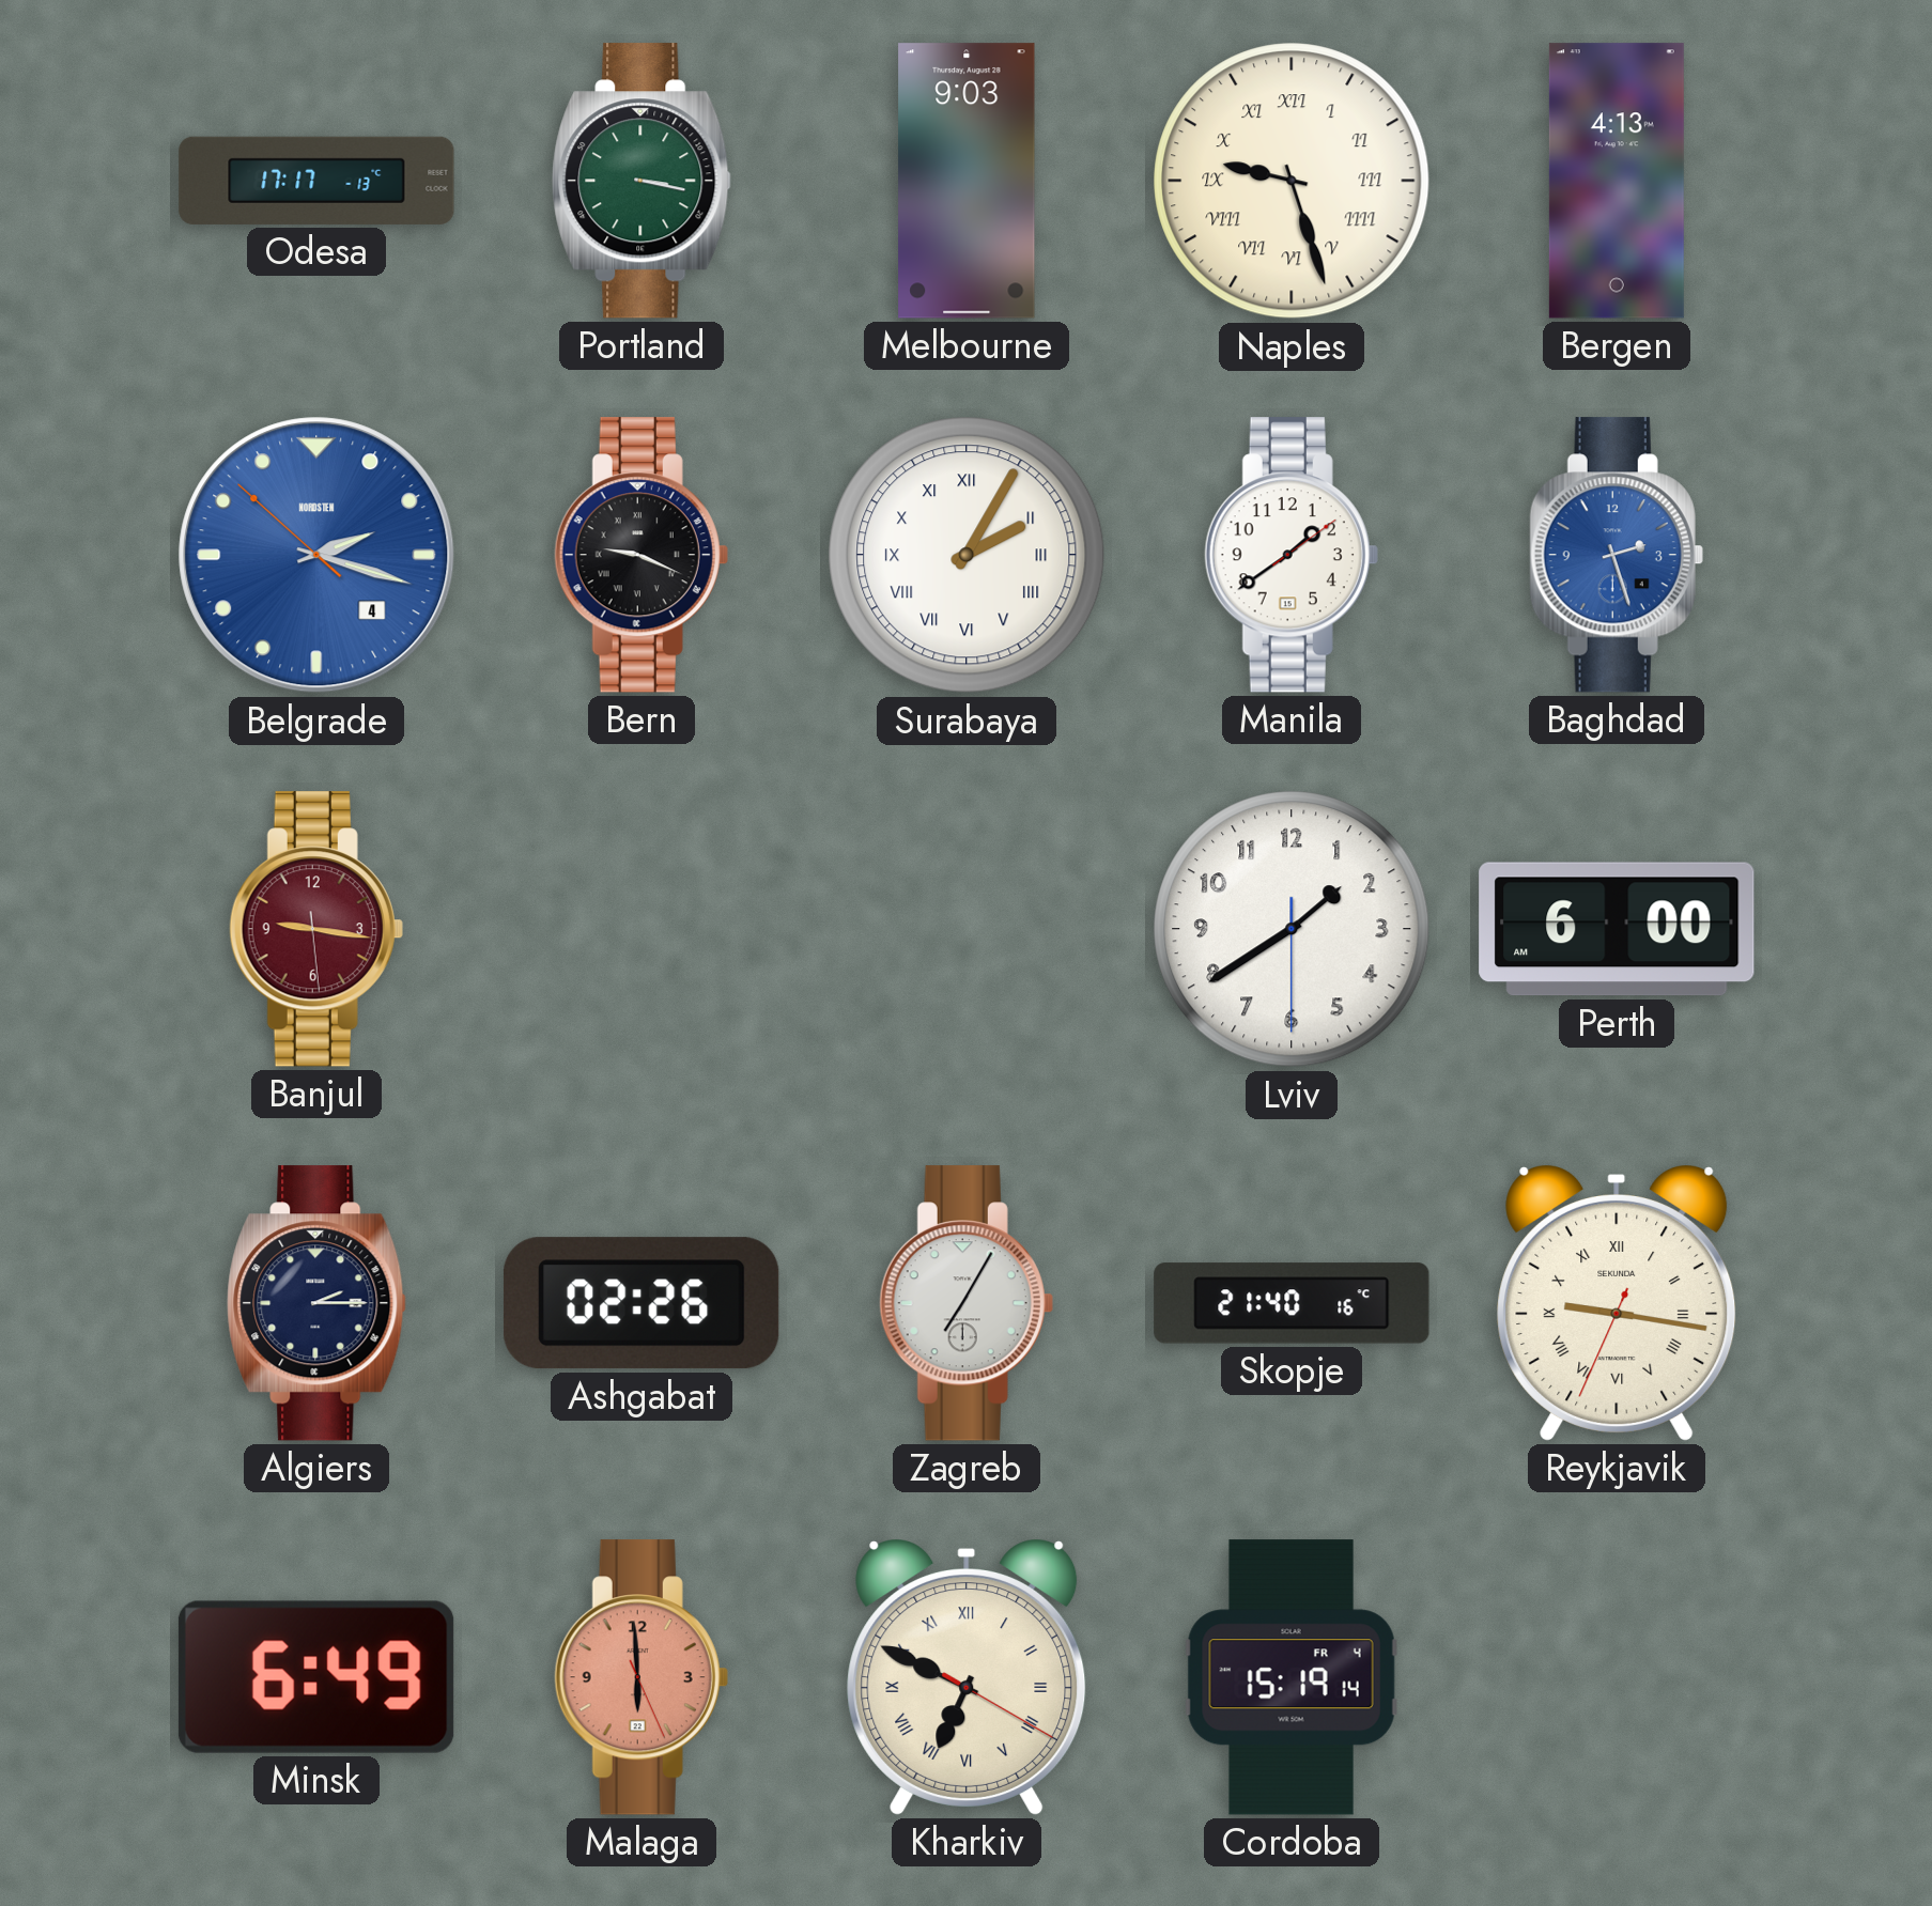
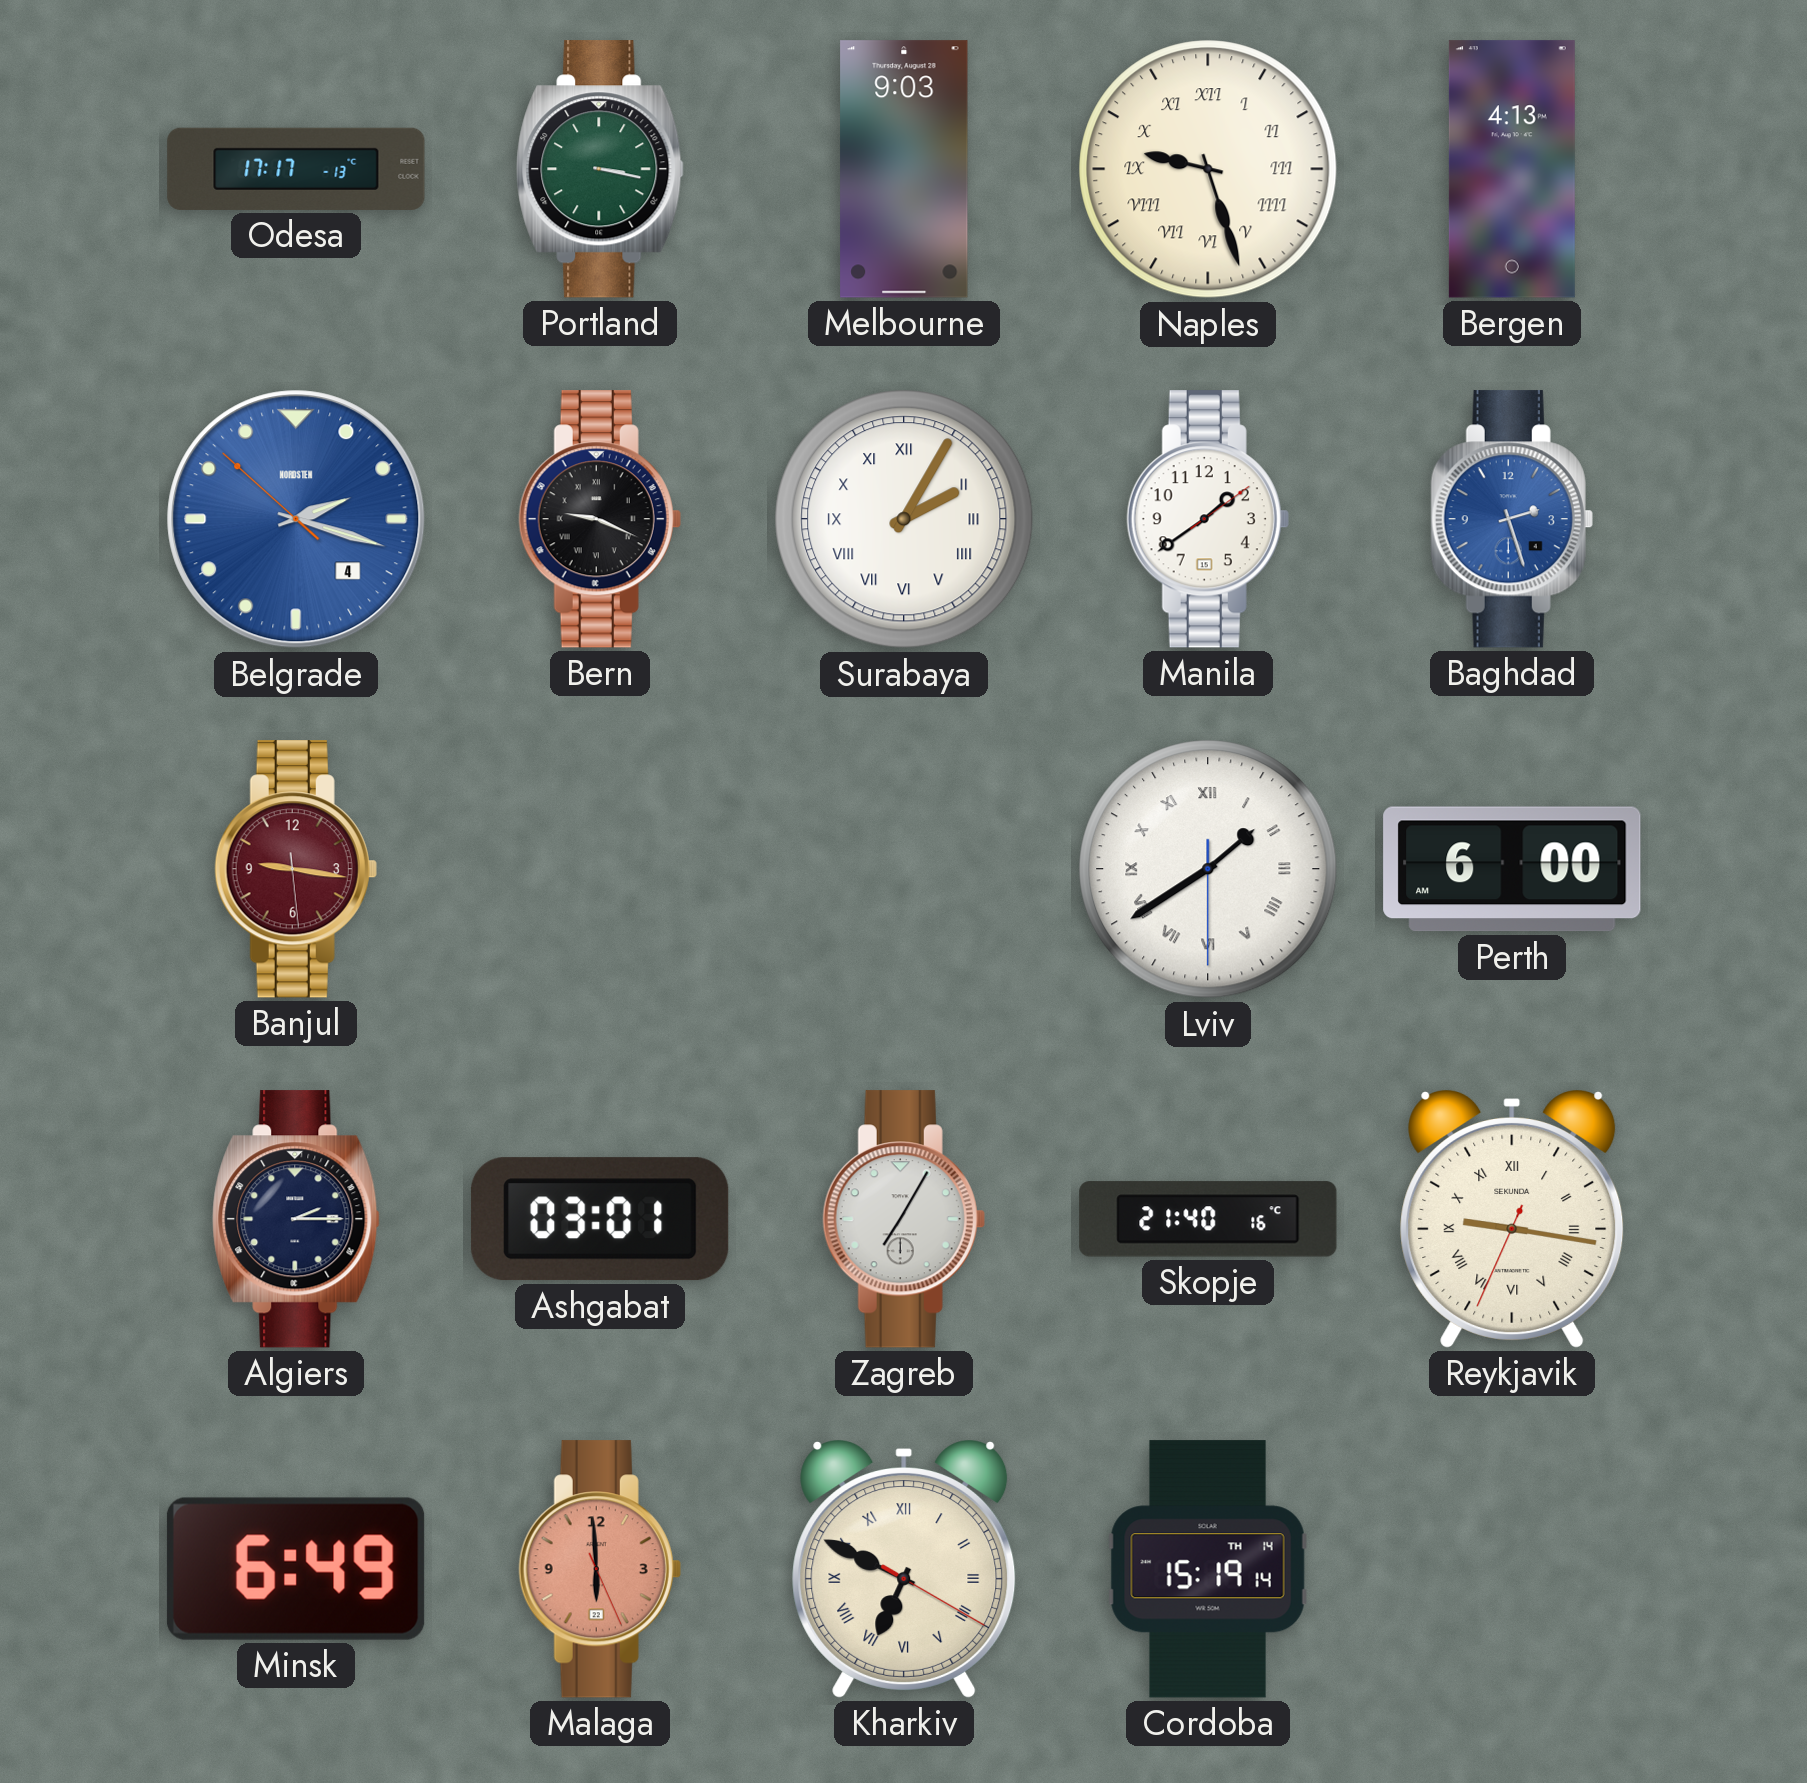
Lviv numerals: Arabic -> Roman
Ashgabat: 02:26 -> 03:01
Cordoba date: FR 4 -> TH 14
